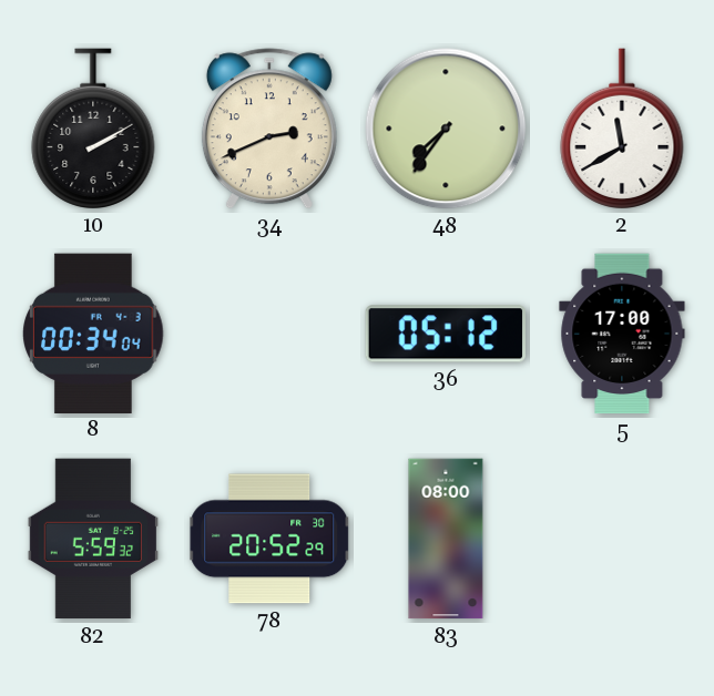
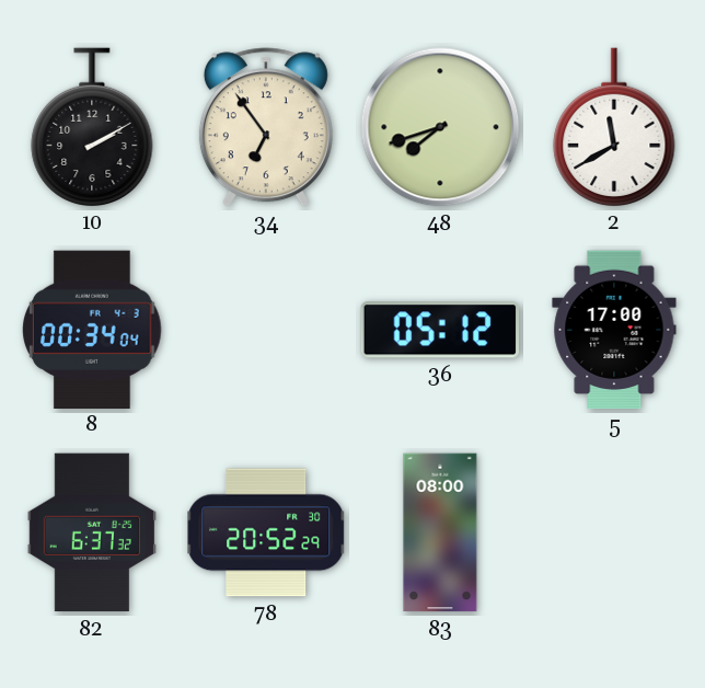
34: 2:41 -> 6:54
48: 7:36 -> 7:42
82: 5:59 -> 6:37
